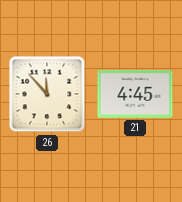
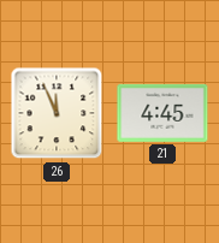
26: 11:53 -> 11:56
